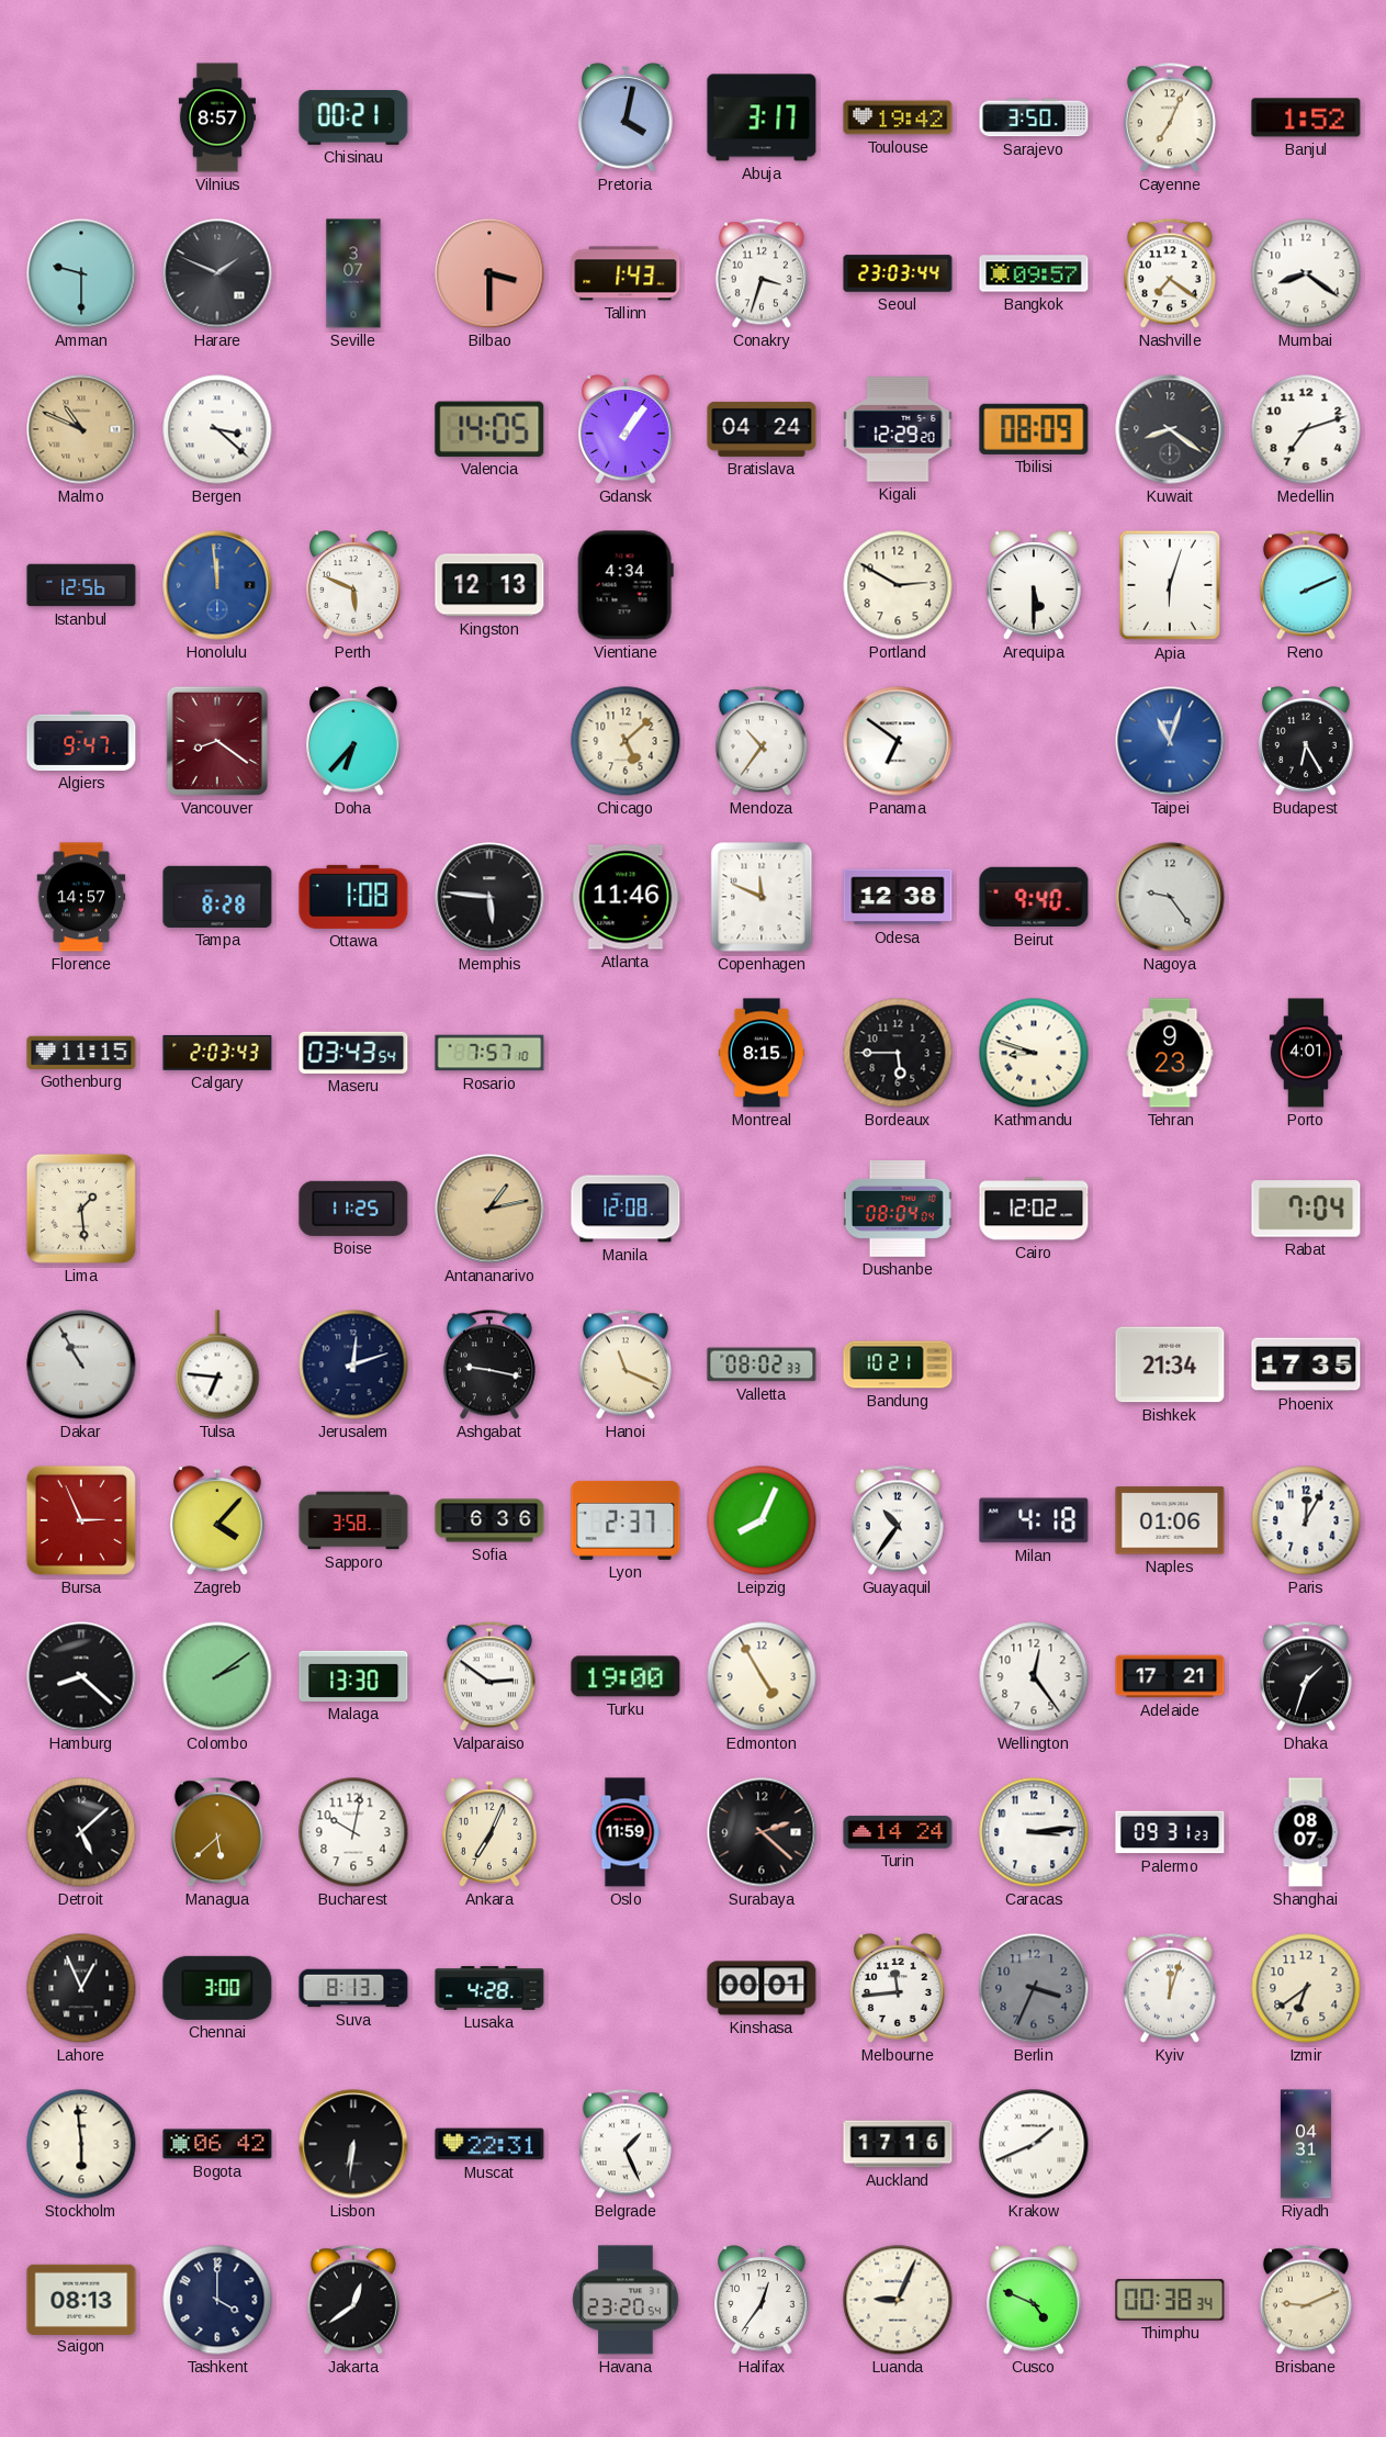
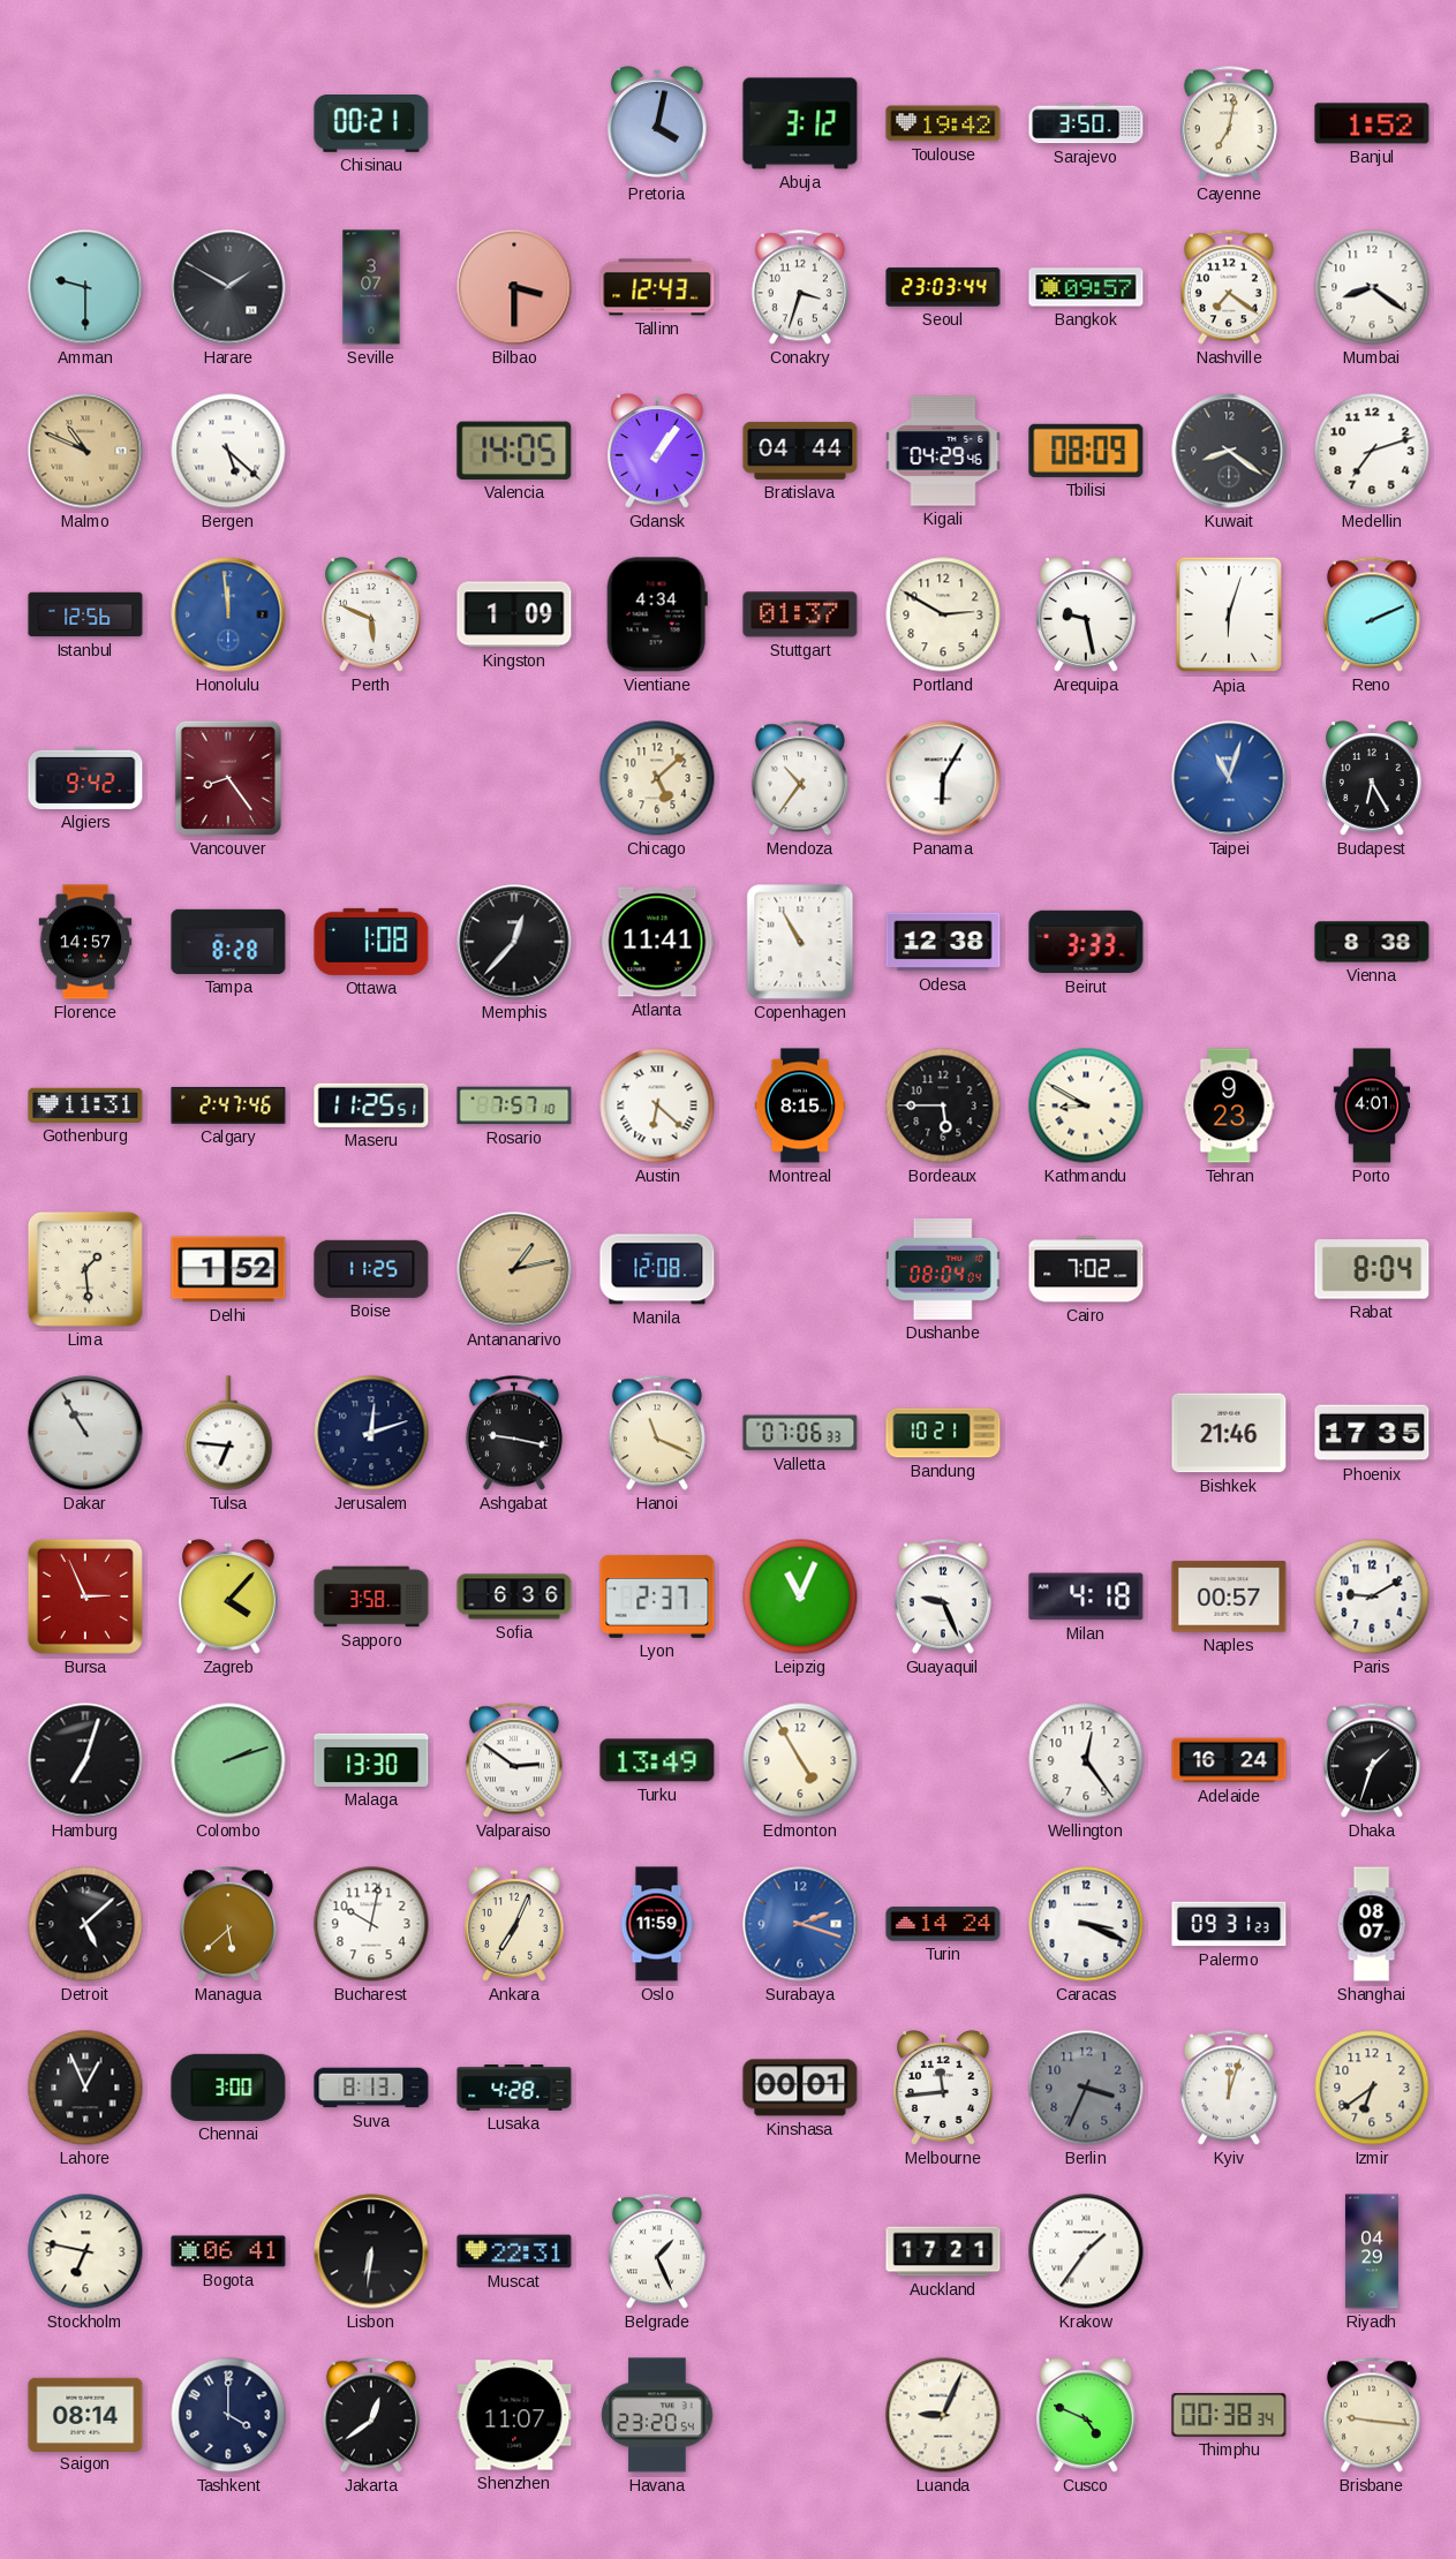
Vilnius: 8:57 -> none
Abuja: 3:17 -> 3:12
Cayenne: 7:04 -> 7:02
Harare: 1:49 -> 1:50
Tallinn: 1:43 -> 12:43
Bergen: 3:22 -> 5:22
Bratislava: 04:24 -> 04:44
Kigali: 12:29 -> 04:29
Kingston: 12:13 -> 1:09
Stuttgart: none -> 01:37
Arequipa: 5:30 -> 9:28
Algiers: 9:47 -> 9:42
Vancouver: 8:21 -> 8:24
Doha: 6:37 -> none
Panama: 6:51 -> 6:05
Memphis: 5:46 -> 12:37
Atlanta: 11:46 -> 11:41
Copenhagen: 11:49 -> 10:55
Beirut: 9:40 -> 3:33
Nagoya: 9:24 -> none
Vienna: none -> 8:38
Gothenburg: 11:15 -> 11:31
Calgary: 2:03 -> 2:47
Maseru: 03:43 -> 11:25
Austin: none -> 6:22
Kathmandu: 8:48 -> 8:50
Delhi: none -> 1:52
Cairo: 12:02 -> 7:02
Rabat: 7:04 -> 8:04
Valletta: 08:02 -> 07:06
Bishkek: 21:34 -> 21:46
Leipzig: 8:04 -> 11:04
Guayaquil: 10:36 -> 9:26
Naples: 01:06 -> 00:57
Paris: 12:05 -> 9:10
Hamburg: 8:22 -> 7:03
Colombo: 2:09 -> 2:12
Turku: 19:00 -> 13:49
Adelaide: 17:21 -> 16:24
Surabaya: 2:22 -> 2:18
Surabaya dial: black -> blue
Caracas: 3:14 -> 3:19
Stockholm: 5:59 -> 6:47
Bogota: 06:42 -> 06:41
Auckland: 17:16 -> 17:21
Krakow: 1:41 -> 1:36
Riyadh: 04:31 -> 04:29
Saigon: 08:13 -> 08:14
Shenzhen: none -> 11:07
Halifax: 12:36 -> none
Brisbane: 9:11 -> 9:16
